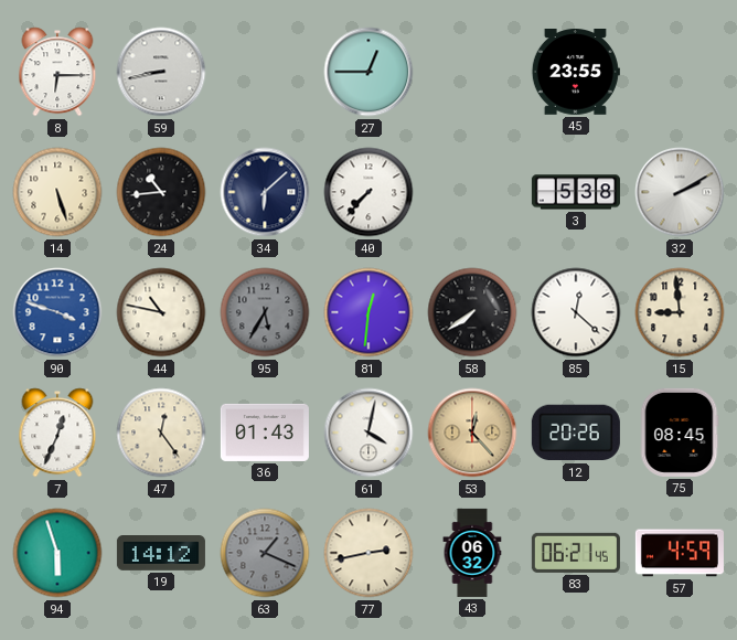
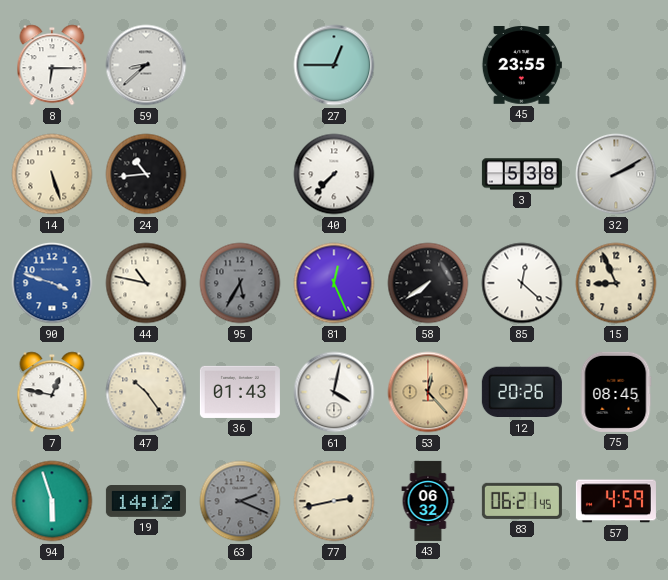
59: 8:43 -> 8:38
34: 6:08 -> none
81: 12:31 -> 12:26
15: 8:59 -> 8:56
7: 12:34 -> 12:47
47: 12:24 -> 10:24
63: 1:19 -> 2:19
